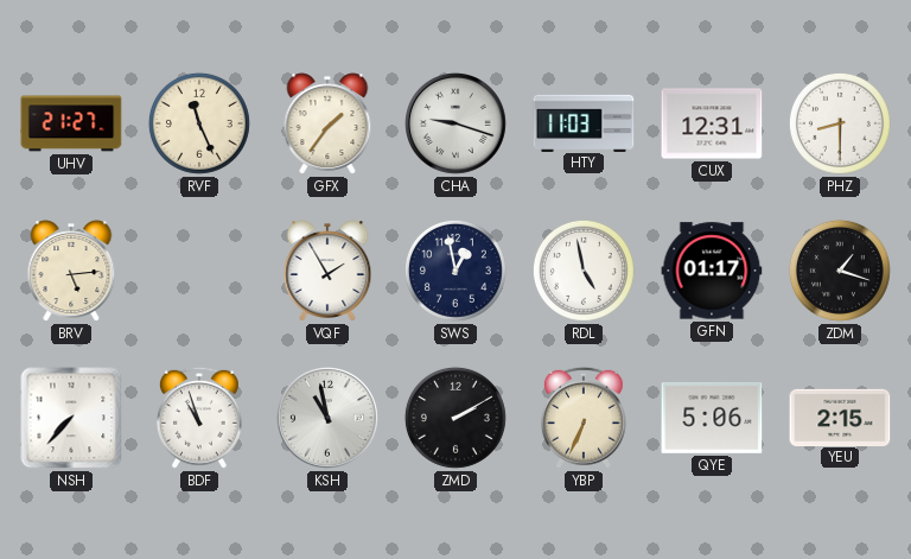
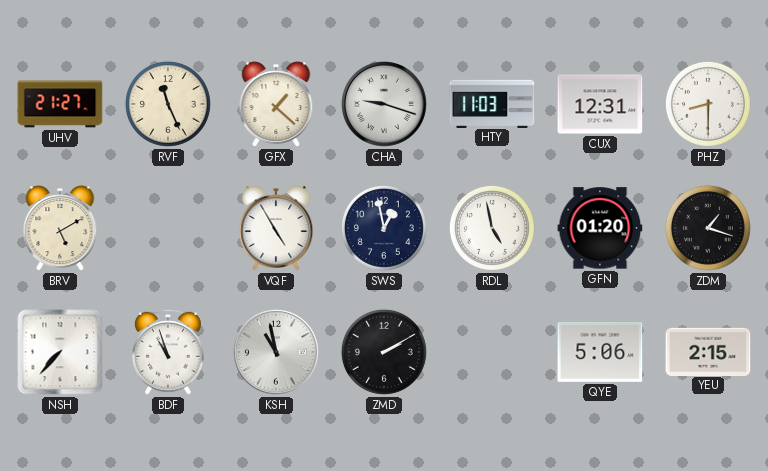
GFX: 1:36 -> 1:22
BRV: 5:14 -> 5:10
VQF: 1:55 -> 4:55
GFN: 01:17 -> 01:20
YBP: 6:34 -> none
